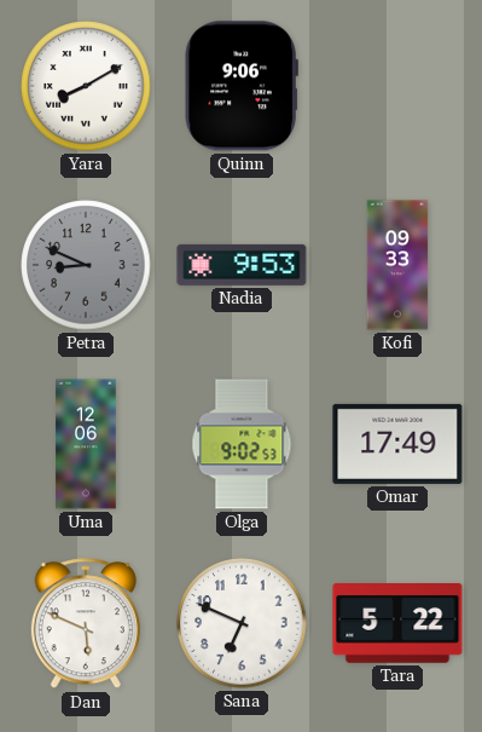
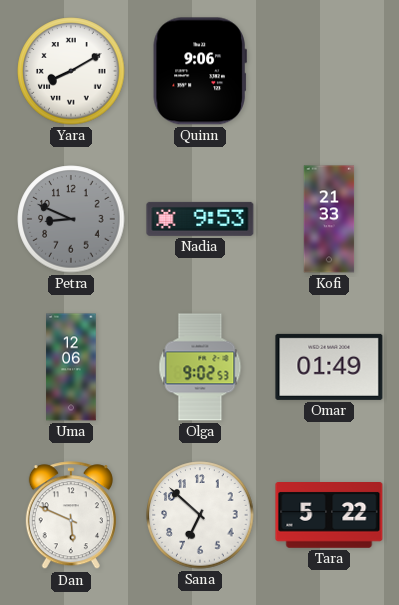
Kofi: 09:33 -> 21:33
Omar: 17:49 -> 01:49
Sana: 6:49 -> 6:52
